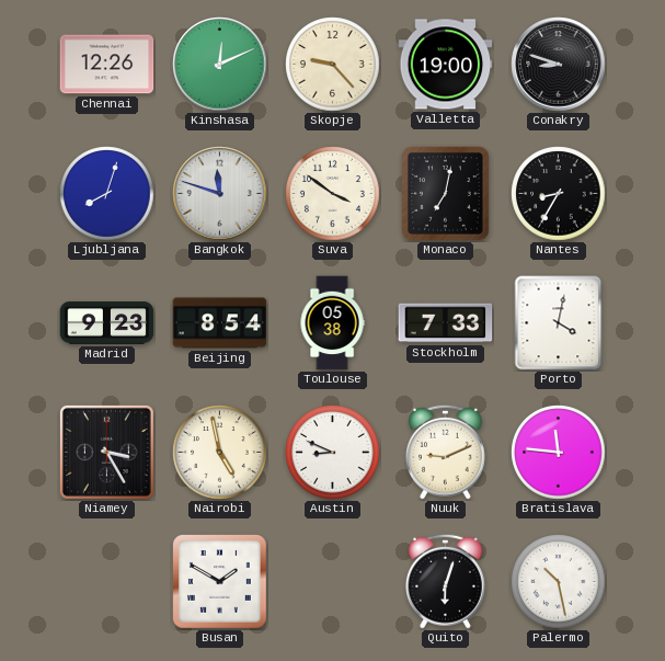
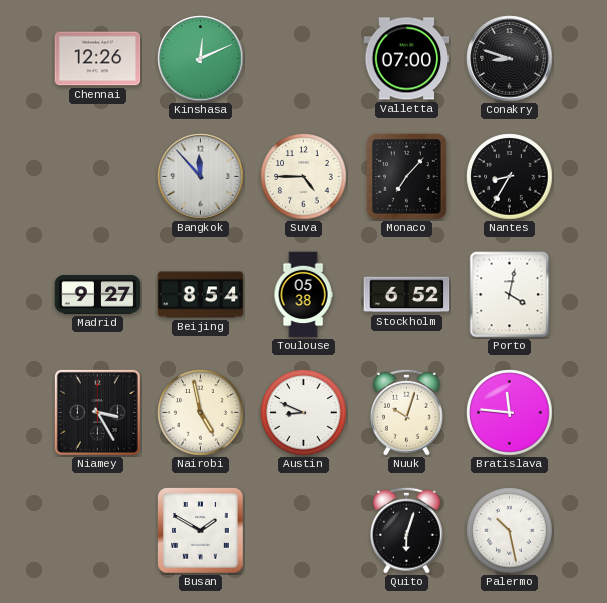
Skopje: 9:23 -> none
Valletta: 19:00 -> 07:00
Ljubljana: 8:03 -> none
Bangkok: 11:48 -> 11:53
Suva: 3:51 -> 4:45
Monaco: 7:02 -> 7:07
Madrid: 9:23 -> 9:27
Stockholm: 7:33 -> 6:52
Nuuk: 9:11 -> 10:03
